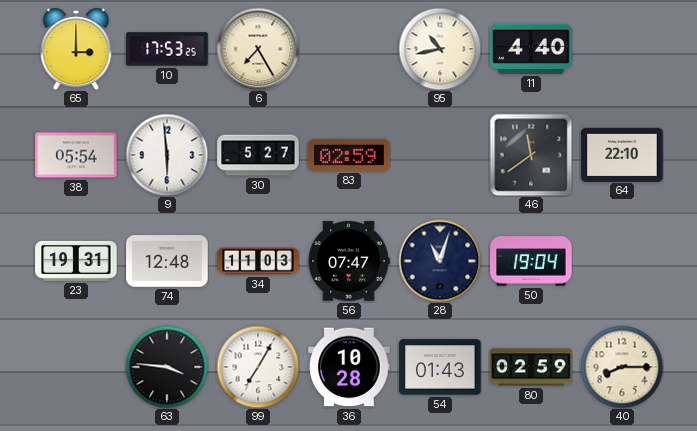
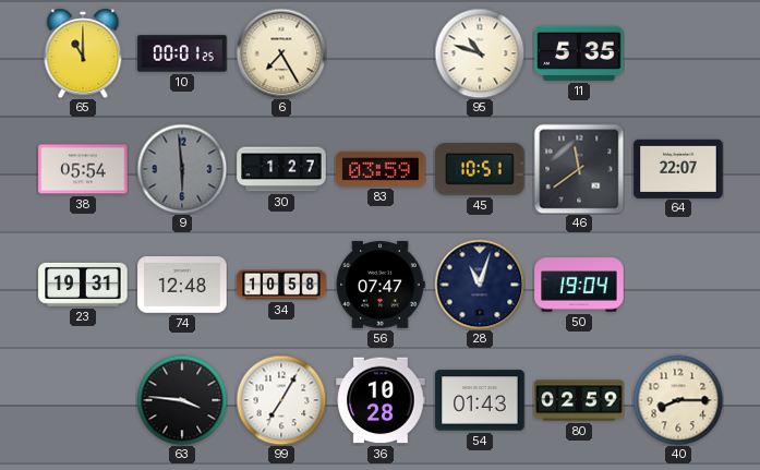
65: 3:00 -> 11:00
10: 17:53 -> 00:01
95: 10:43 -> 10:48
11: 4:40 -> 5:35
9 dial: white -> grey
30: 5:27 -> 1:27
83: 02:59 -> 03:59
45: none -> 10:51
64: 22:10 -> 22:07
34: 11:03 -> 10:58
